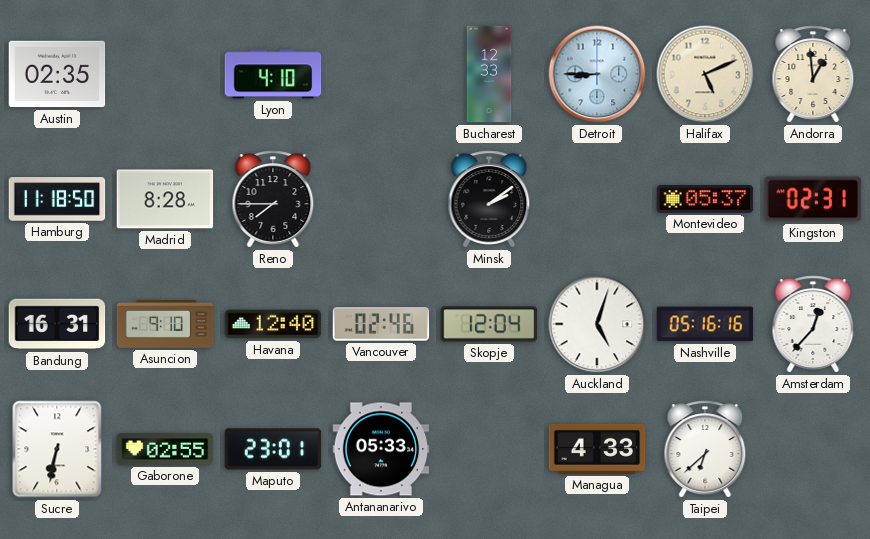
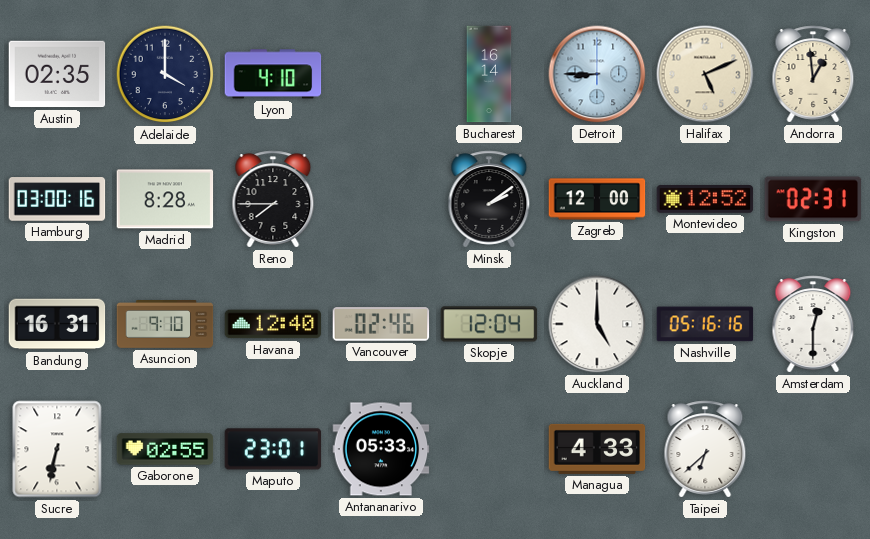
Adelaide: none -> 4:00
Bucharest: 12:33 -> 16:14
Hamburg: 11:18 -> 03:00
Zagreb: none -> 12:00
Montevideo: 05:37 -> 12:52
Auckland: 5:03 -> 5:00
Amsterdam: 12:37 -> 12:30
